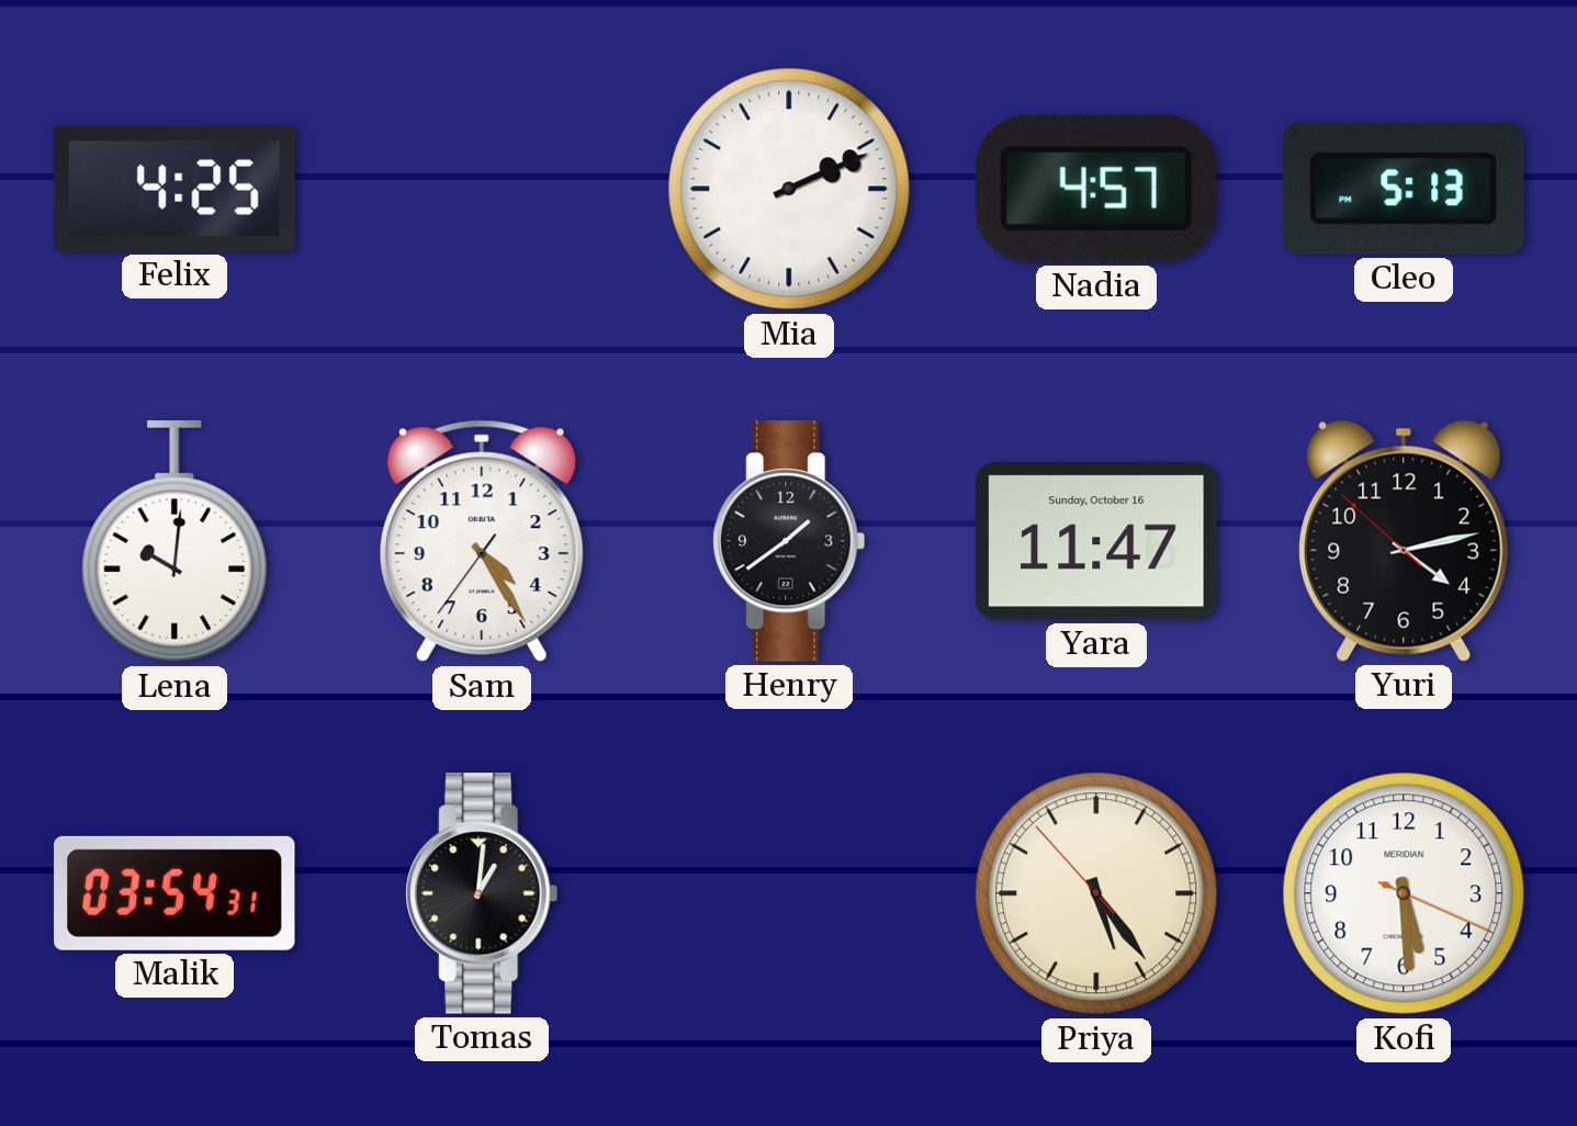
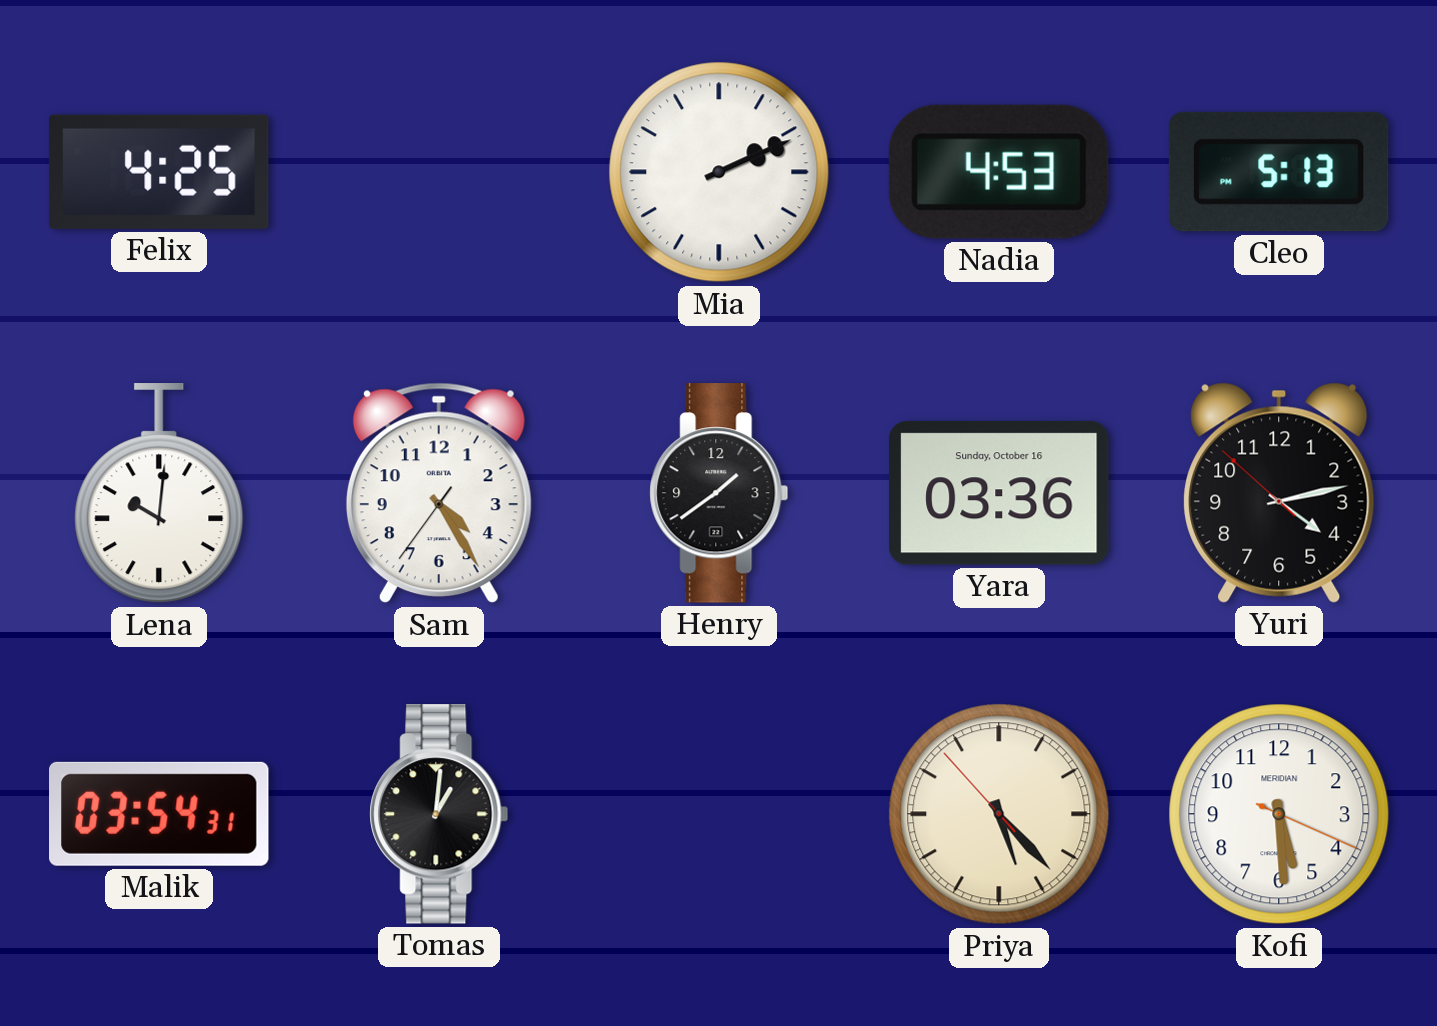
Nadia: 4:57 -> 4:53
Yara: 11:47 -> 03:36
Priya: 5:23 -> 5:22
